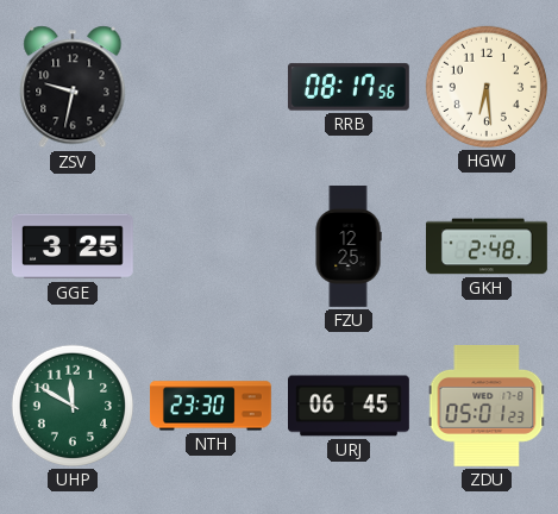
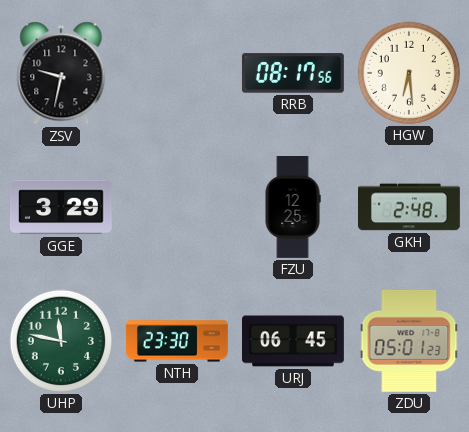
GGE: 3:25 -> 3:29
UHP: 11:50 -> 11:47
